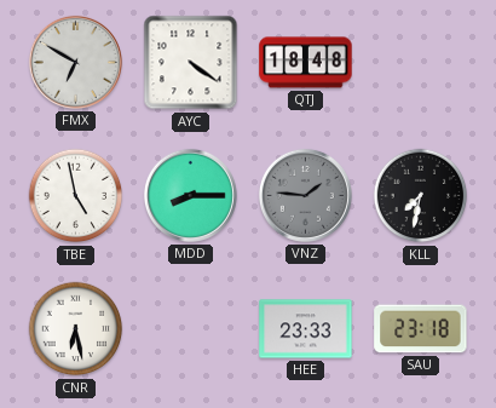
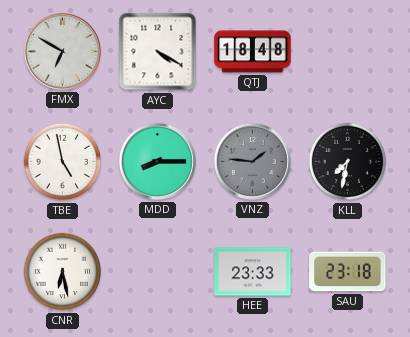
AYC: 4:21 -> 4:20
